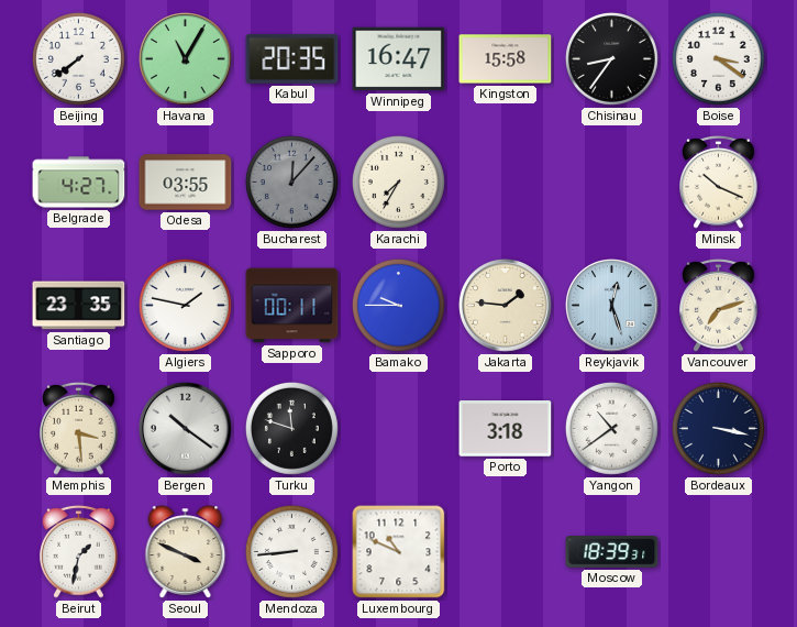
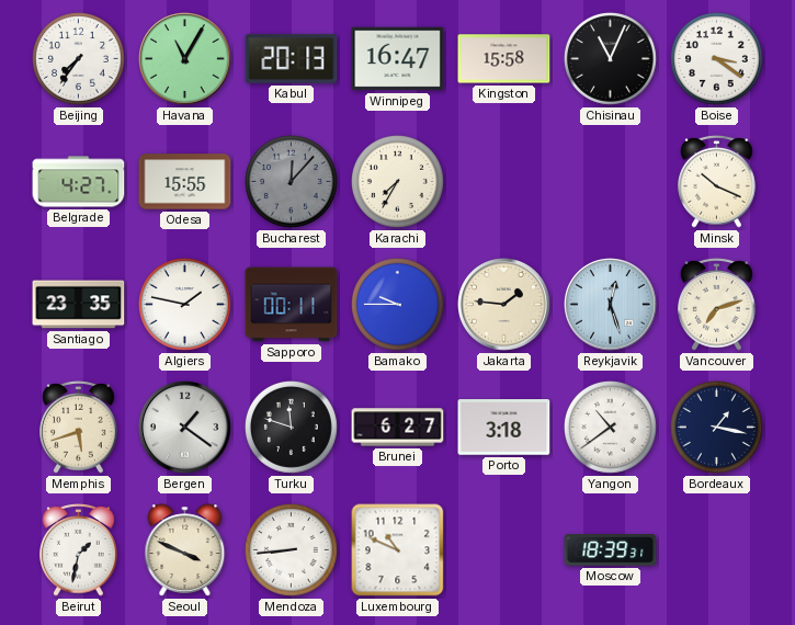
Beijing: 7:39 -> 7:36
Kabul: 20:35 -> 20:13
Chisinau: 8:36 -> 11:04
Odesa: 03:55 -> 15:55
Memphis: 3:29 -> 5:42
Bergen: 10:21 -> 1:21
Brunei: none -> 6:27
Bordeaux: 3:17 -> 1:17
